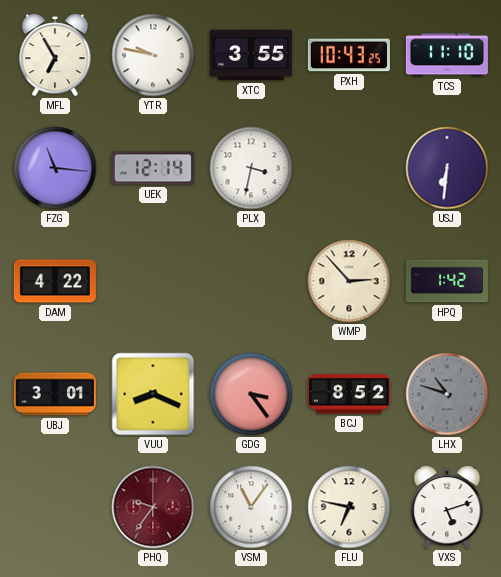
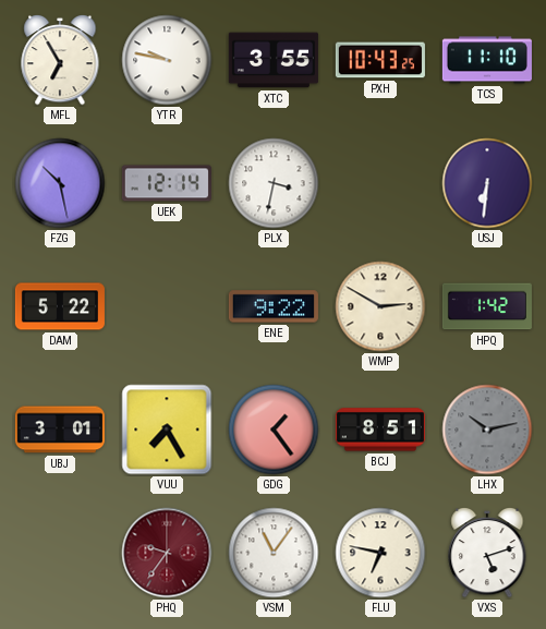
FZG: 11:16 -> 10:28
DAM: 4:22 -> 5:22
ENE: none -> 9:22
WMP: 2:53 -> 2:50
VUU: 8:19 -> 7:25
GDG: 3:24 -> 1:24
BCJ: 8:52 -> 8:51
LHX: 10:48 -> 10:13
